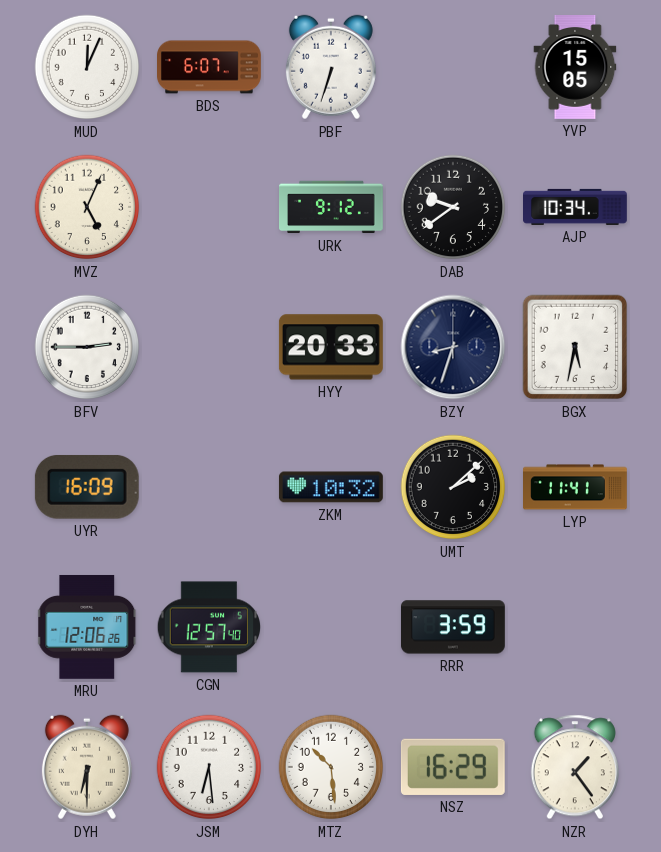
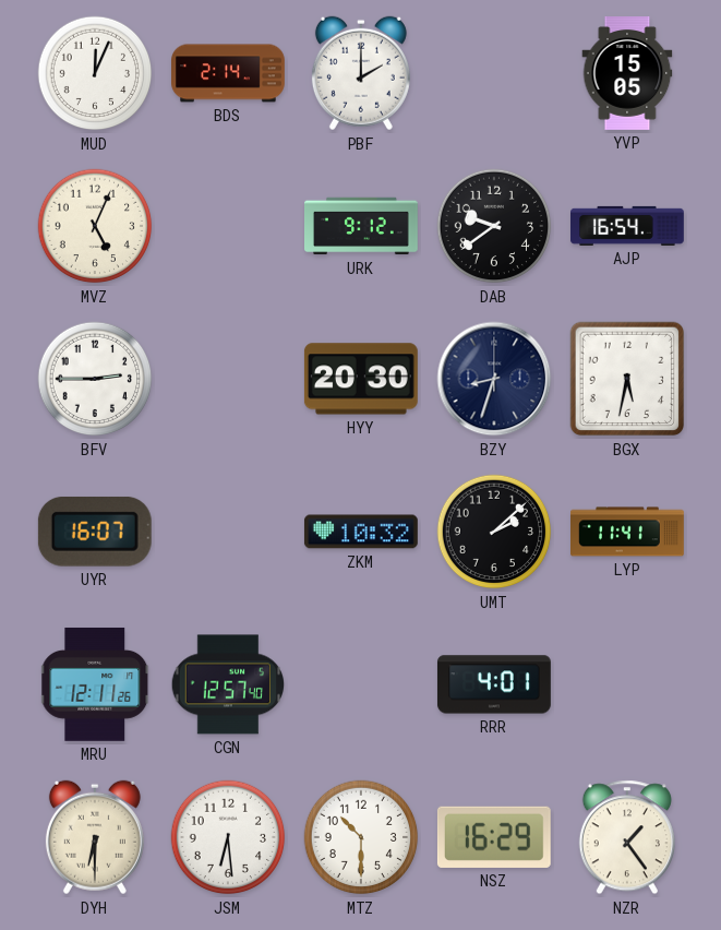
BDS: 6:07 -> 2:14
PBF: 6:33 -> 2:00
AJP: 10:34 -> 16:54
HYY: 20:33 -> 20:30
UYR: 16:09 -> 16:07
MRU: 12:06 -> 12:11
RRR: 3:59 -> 4:01
MTZ: 10:29 -> 10:30
